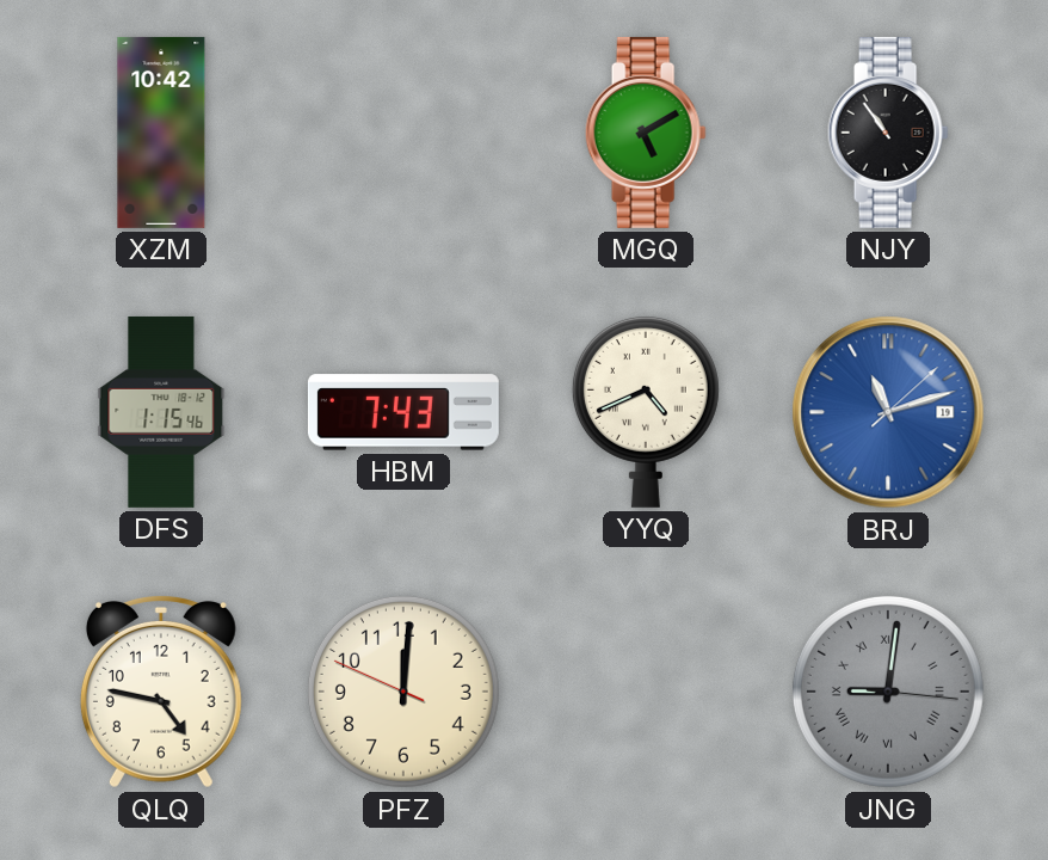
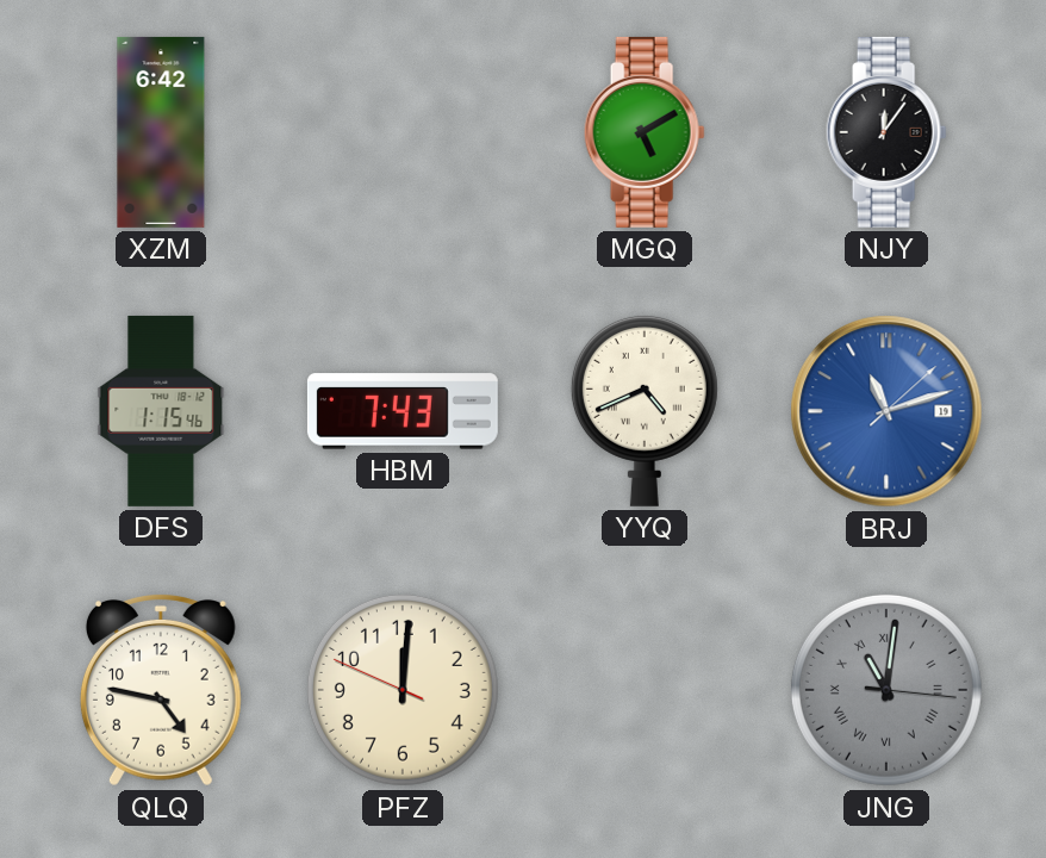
XZM: 10:42 -> 6:42
NJY: 10:54 -> 12:06
JNG: 9:01 -> 11:01
